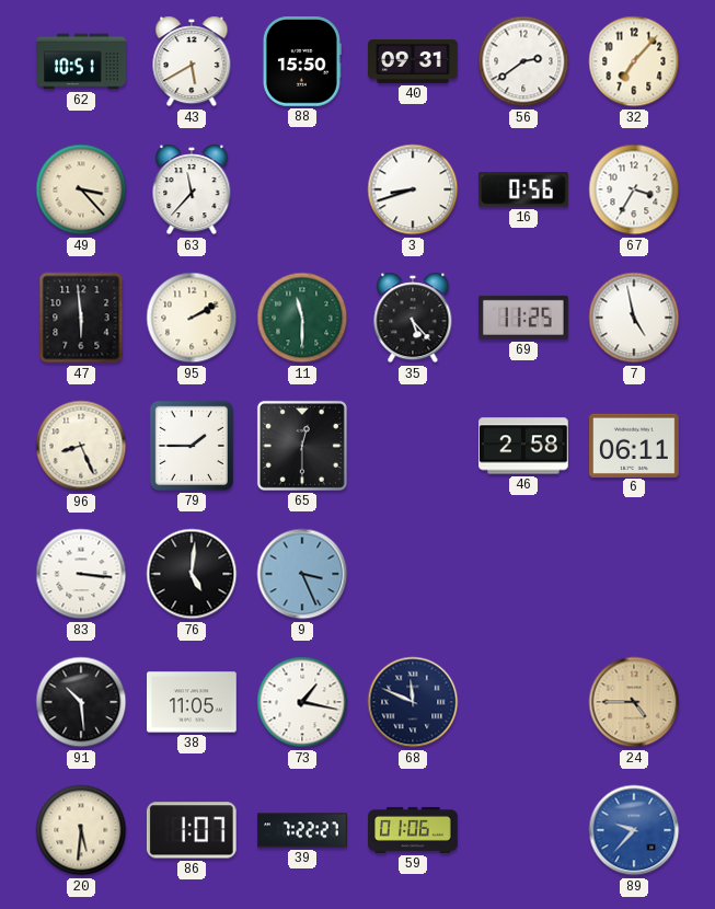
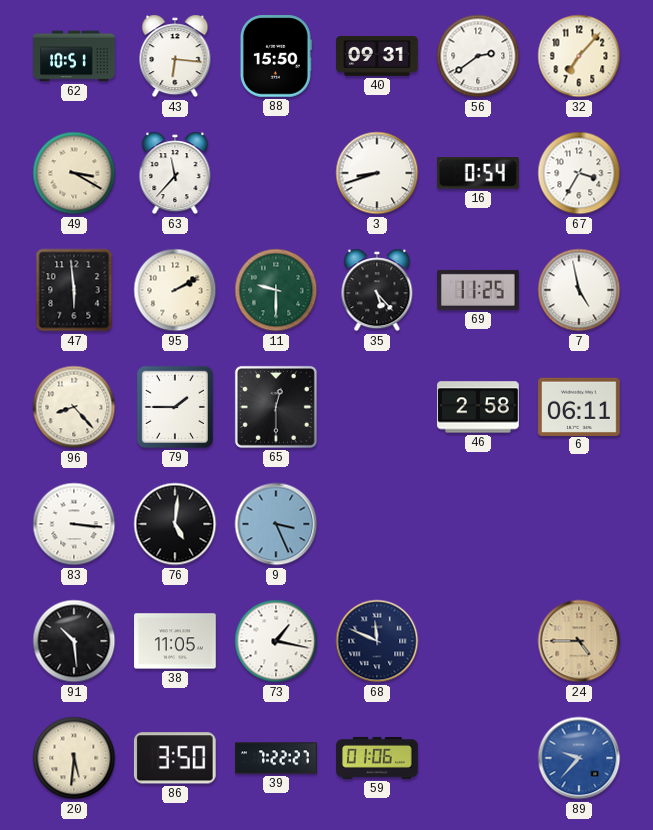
43: 5:40 -> 6:16
49: 3:23 -> 3:20
16: 0:56 -> 0:54
11: 11:30 -> 9:30
96: 8:26 -> 8:23
86: 1:07 -> 3:50
